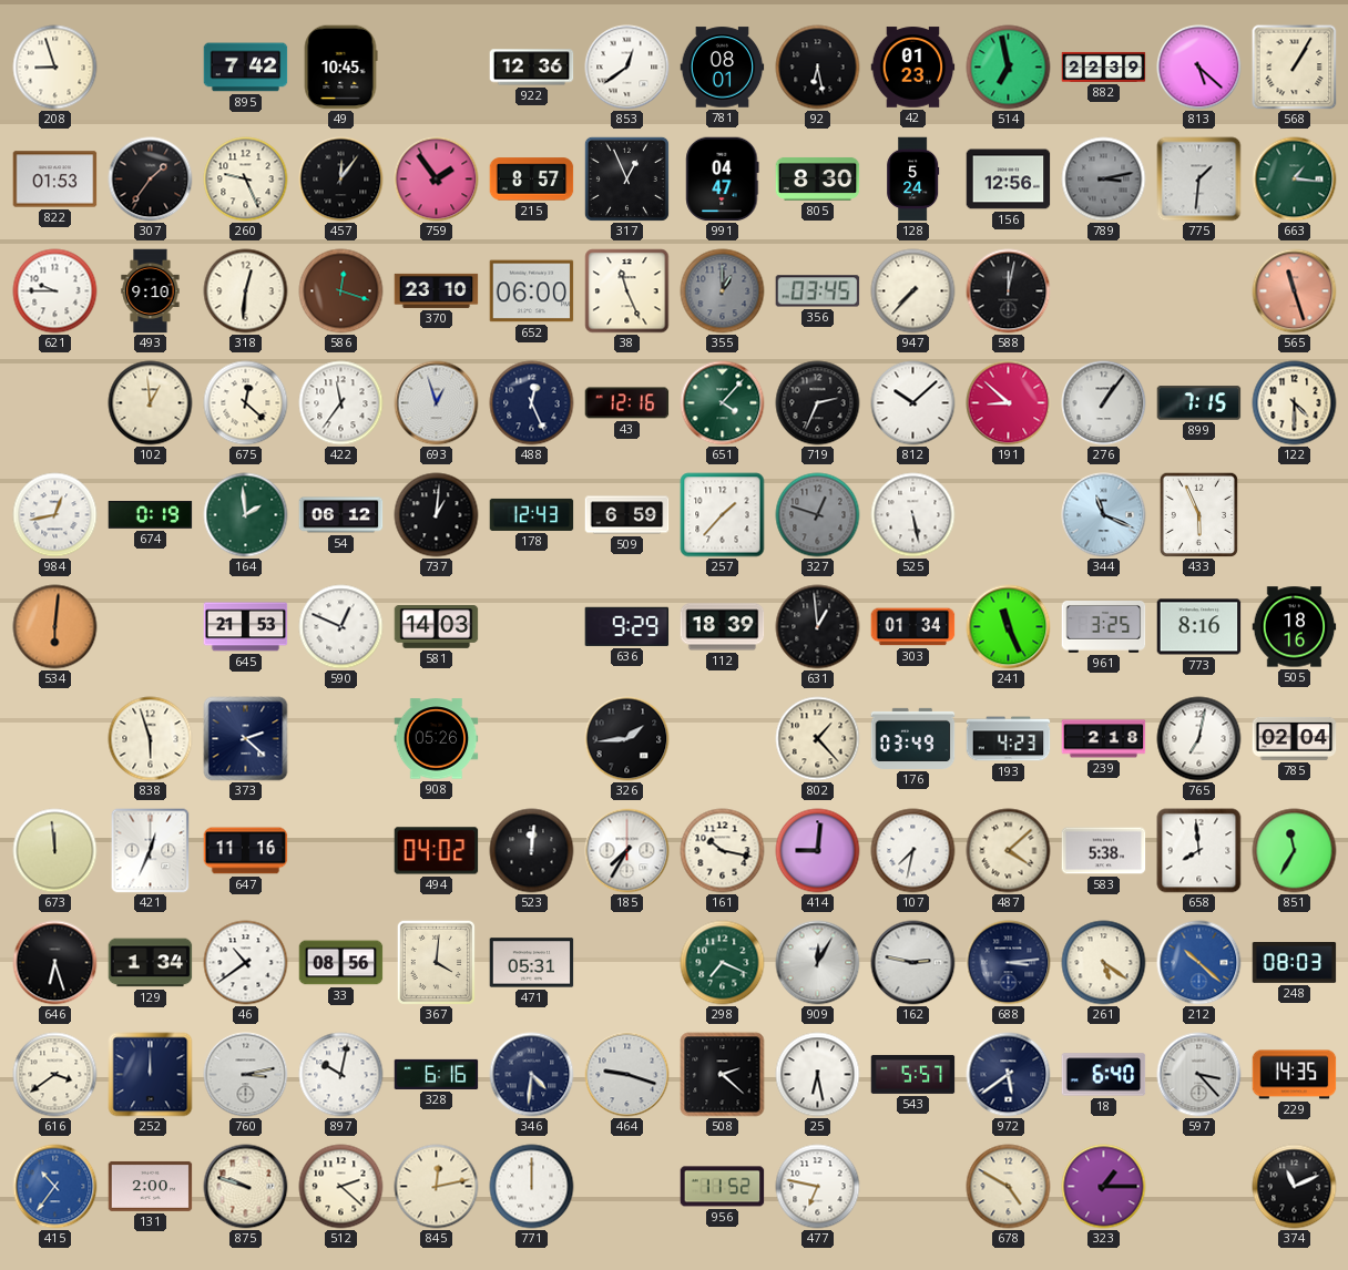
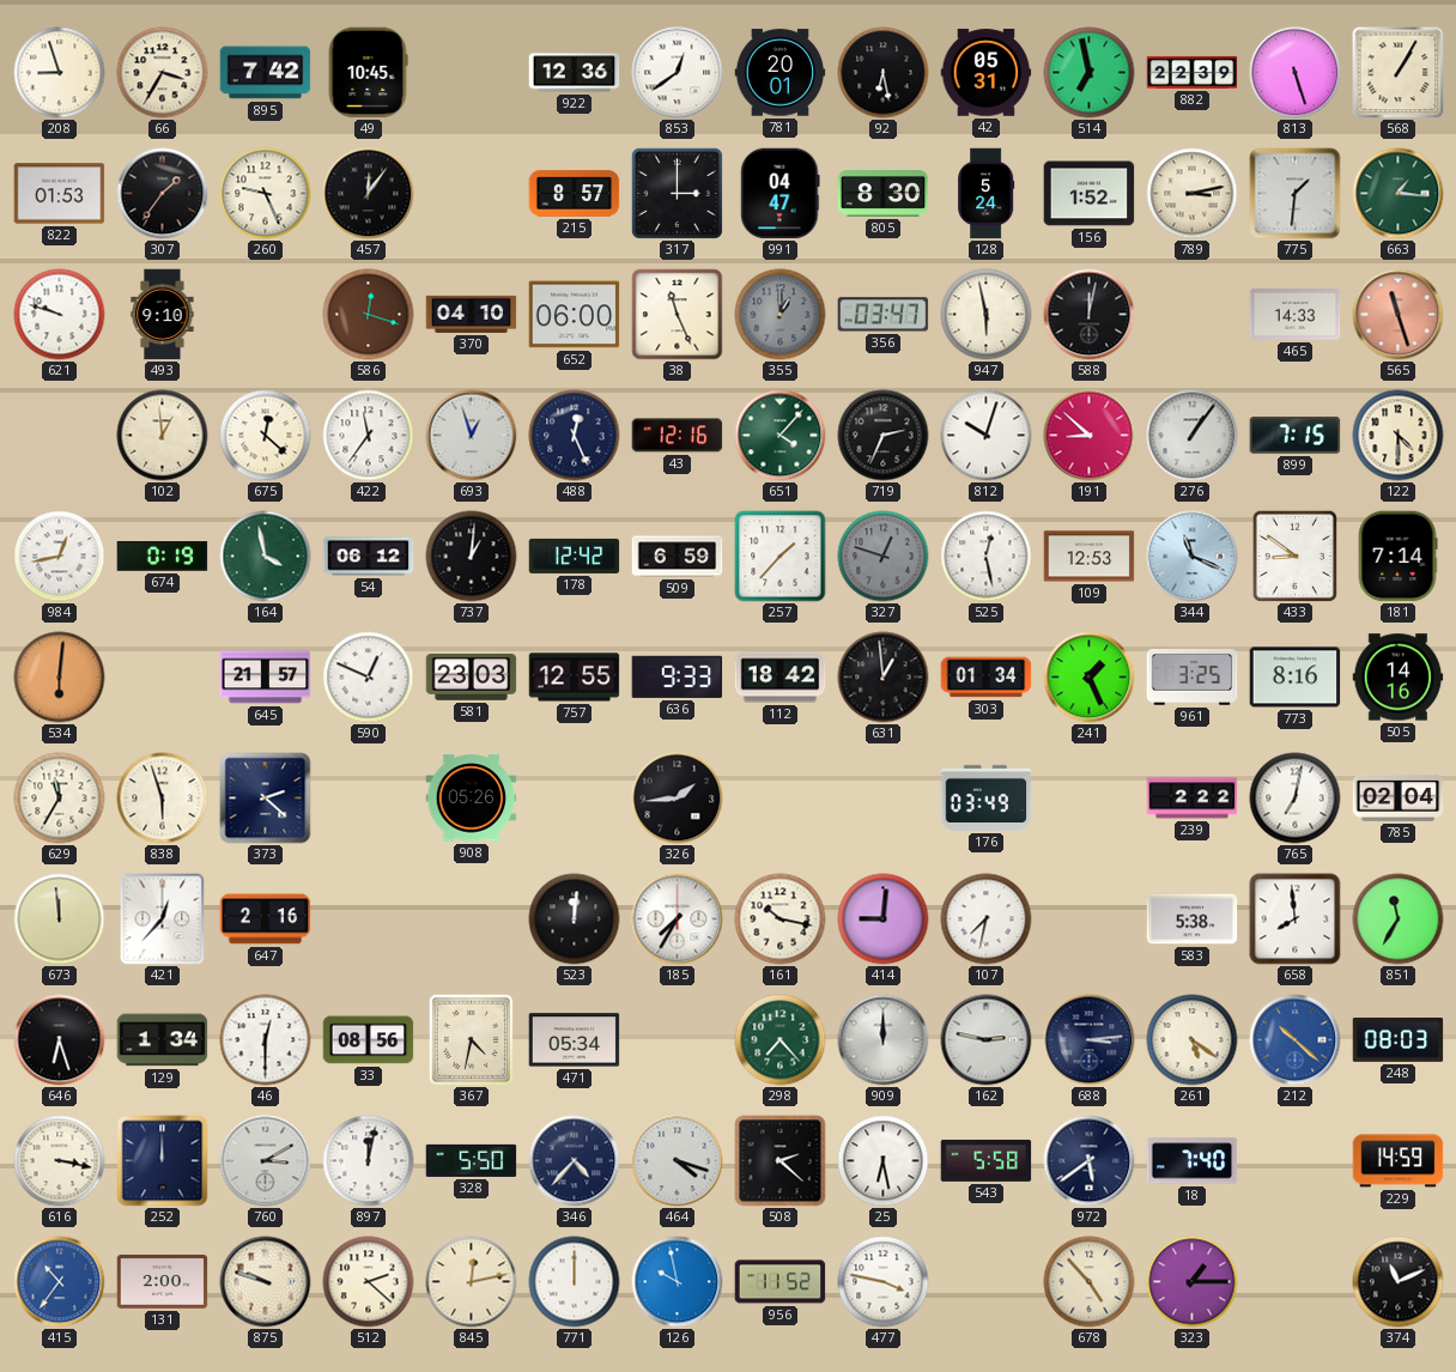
66: none -> 3:35
781: 08:01 -> 20:01
42: 01:23 -> 05:31
813: 5:22 -> 5:27
759: 1:54 -> none
317: 12:56 -> 3:00
156: 12:56 -> 1:52
789 dial: grey -> cream
621: 9:45 -> 9:48
318: 12:31 -> none
370: 23:10 -> 04:10
356: 03:45 -> 03:47
947: 7:37 -> 5:58
465: none -> 14:33
812: 10:08 -> 10:03
164: 1:59 -> 3:58
178: 12:43 -> 12:42
525: 5:28 -> 12:28
109: none -> 12:53
433: 5:56 -> 8:51
181: none -> 7:14
645: 21:53 -> 21:57
581: 14:03 -> 23:03
757: none -> 12:55
636: 9:29 -> 9:33
112: 18:39 -> 18:42
241: 11:26 -> 1:26
505: 18:16 -> 14:16
629: none -> 11:35
802: 1:23 -> none
193: 4:23 -> none
239: 2:18 -> 2:22
421: 12:34 -> 12:37
647: 11:16 -> 2:16
494: 04:02 -> none
487: 4:08 -> none
46: 10:39 -> 12:30
367: 4:01 -> 4:32
471: 05:31 -> 05:34
298: 7:19 -> 7:23
909: 12:05 -> 12:00
616: 3:39 -> 3:17
760: 3:13 -> 3:10
897: 10:02 -> 12:02
328: 6:16 -> 5:50
346: 4:31 -> 4:37
464: 9:18 -> 4:18
543: 5:57 -> 5:58
18: 6:40 -> 7:40
597: 3:23 -> none
229: 14:35 -> 14:59
126: none -> 9:58
477: 6:47 -> 3:47
678: 4:50 -> 4:53
